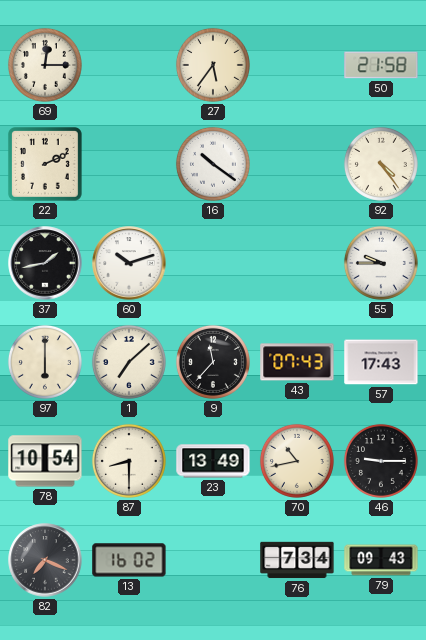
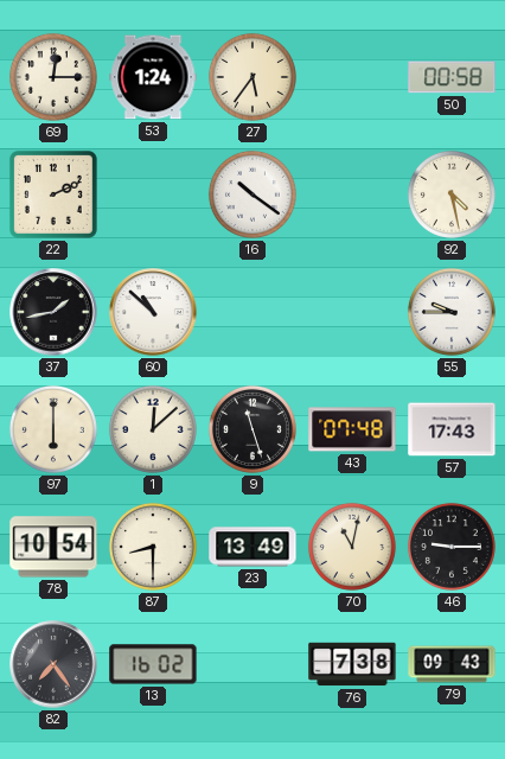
53: none -> 1:24
50: 21:58 -> 00:58
92: 4:24 -> 4:28
60: 10:12 -> 10:52
1: 7:08 -> 12:08
9: 11:37 -> 11:27
43: 07:43 -> 07:48
70: 10:43 -> 11:02
82: 7:19 -> 7:24
76: 7:34 -> 7:38
